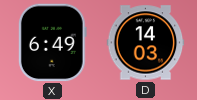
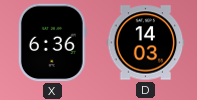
X: 6:49 -> 6:36
